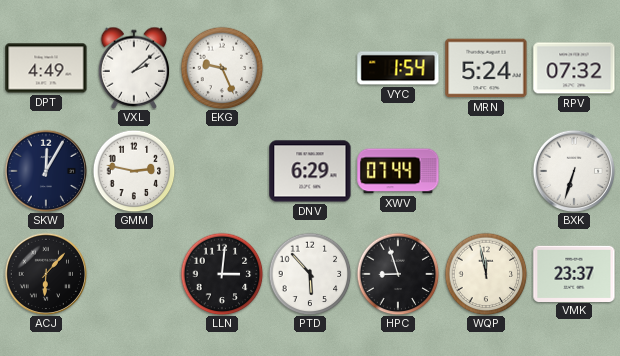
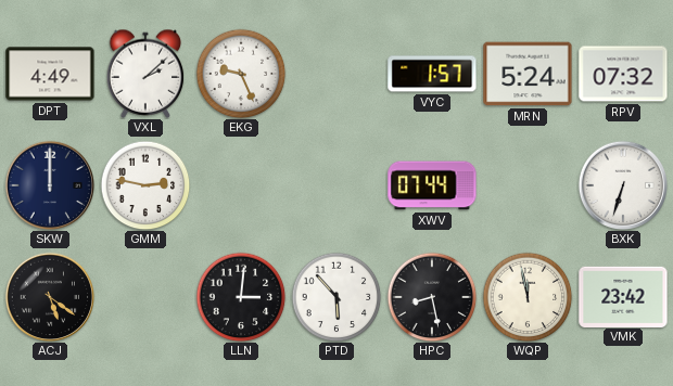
VYC: 1:54 -> 1:57
SKW: 12:05 -> 12:00
DNV: 6:29 -> none
ACJ: 6:07 -> 5:21
HPC: 8:57 -> 8:28
VMK: 23:37 -> 23:42
